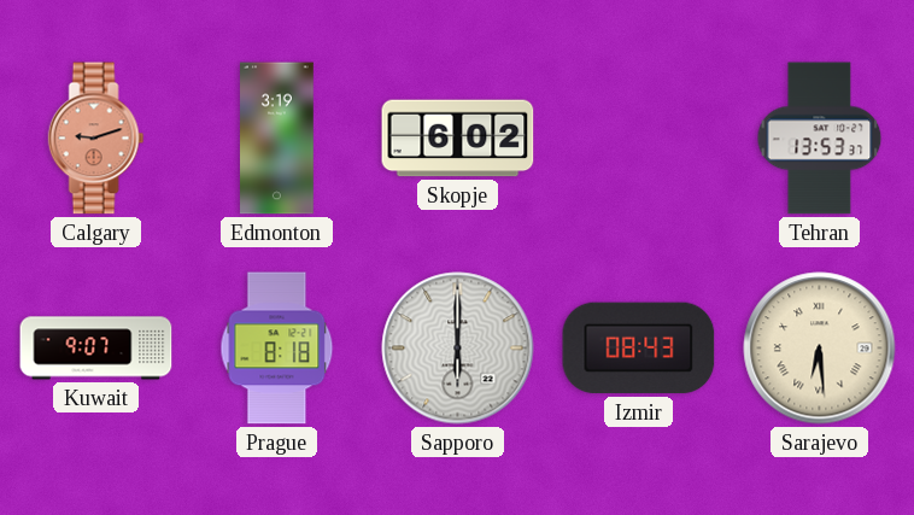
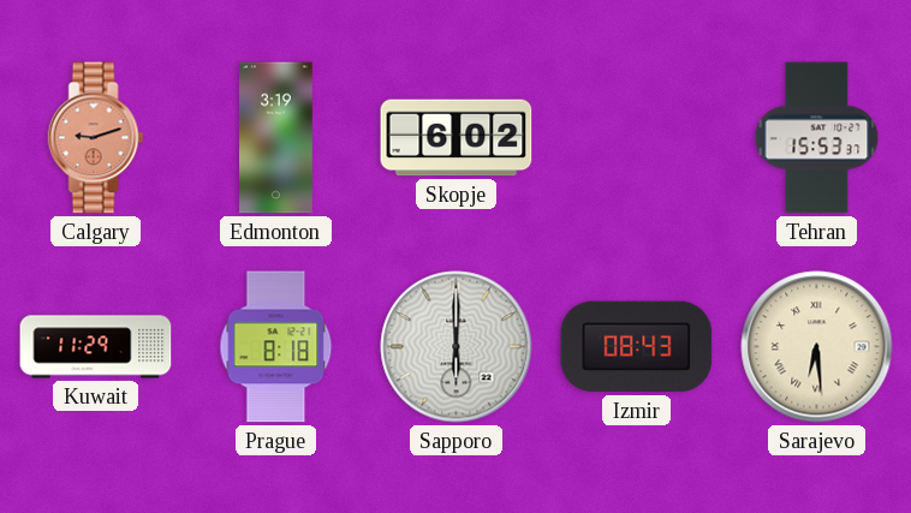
Tehran: 13:53 -> 15:53
Kuwait: 9:07 -> 11:29
